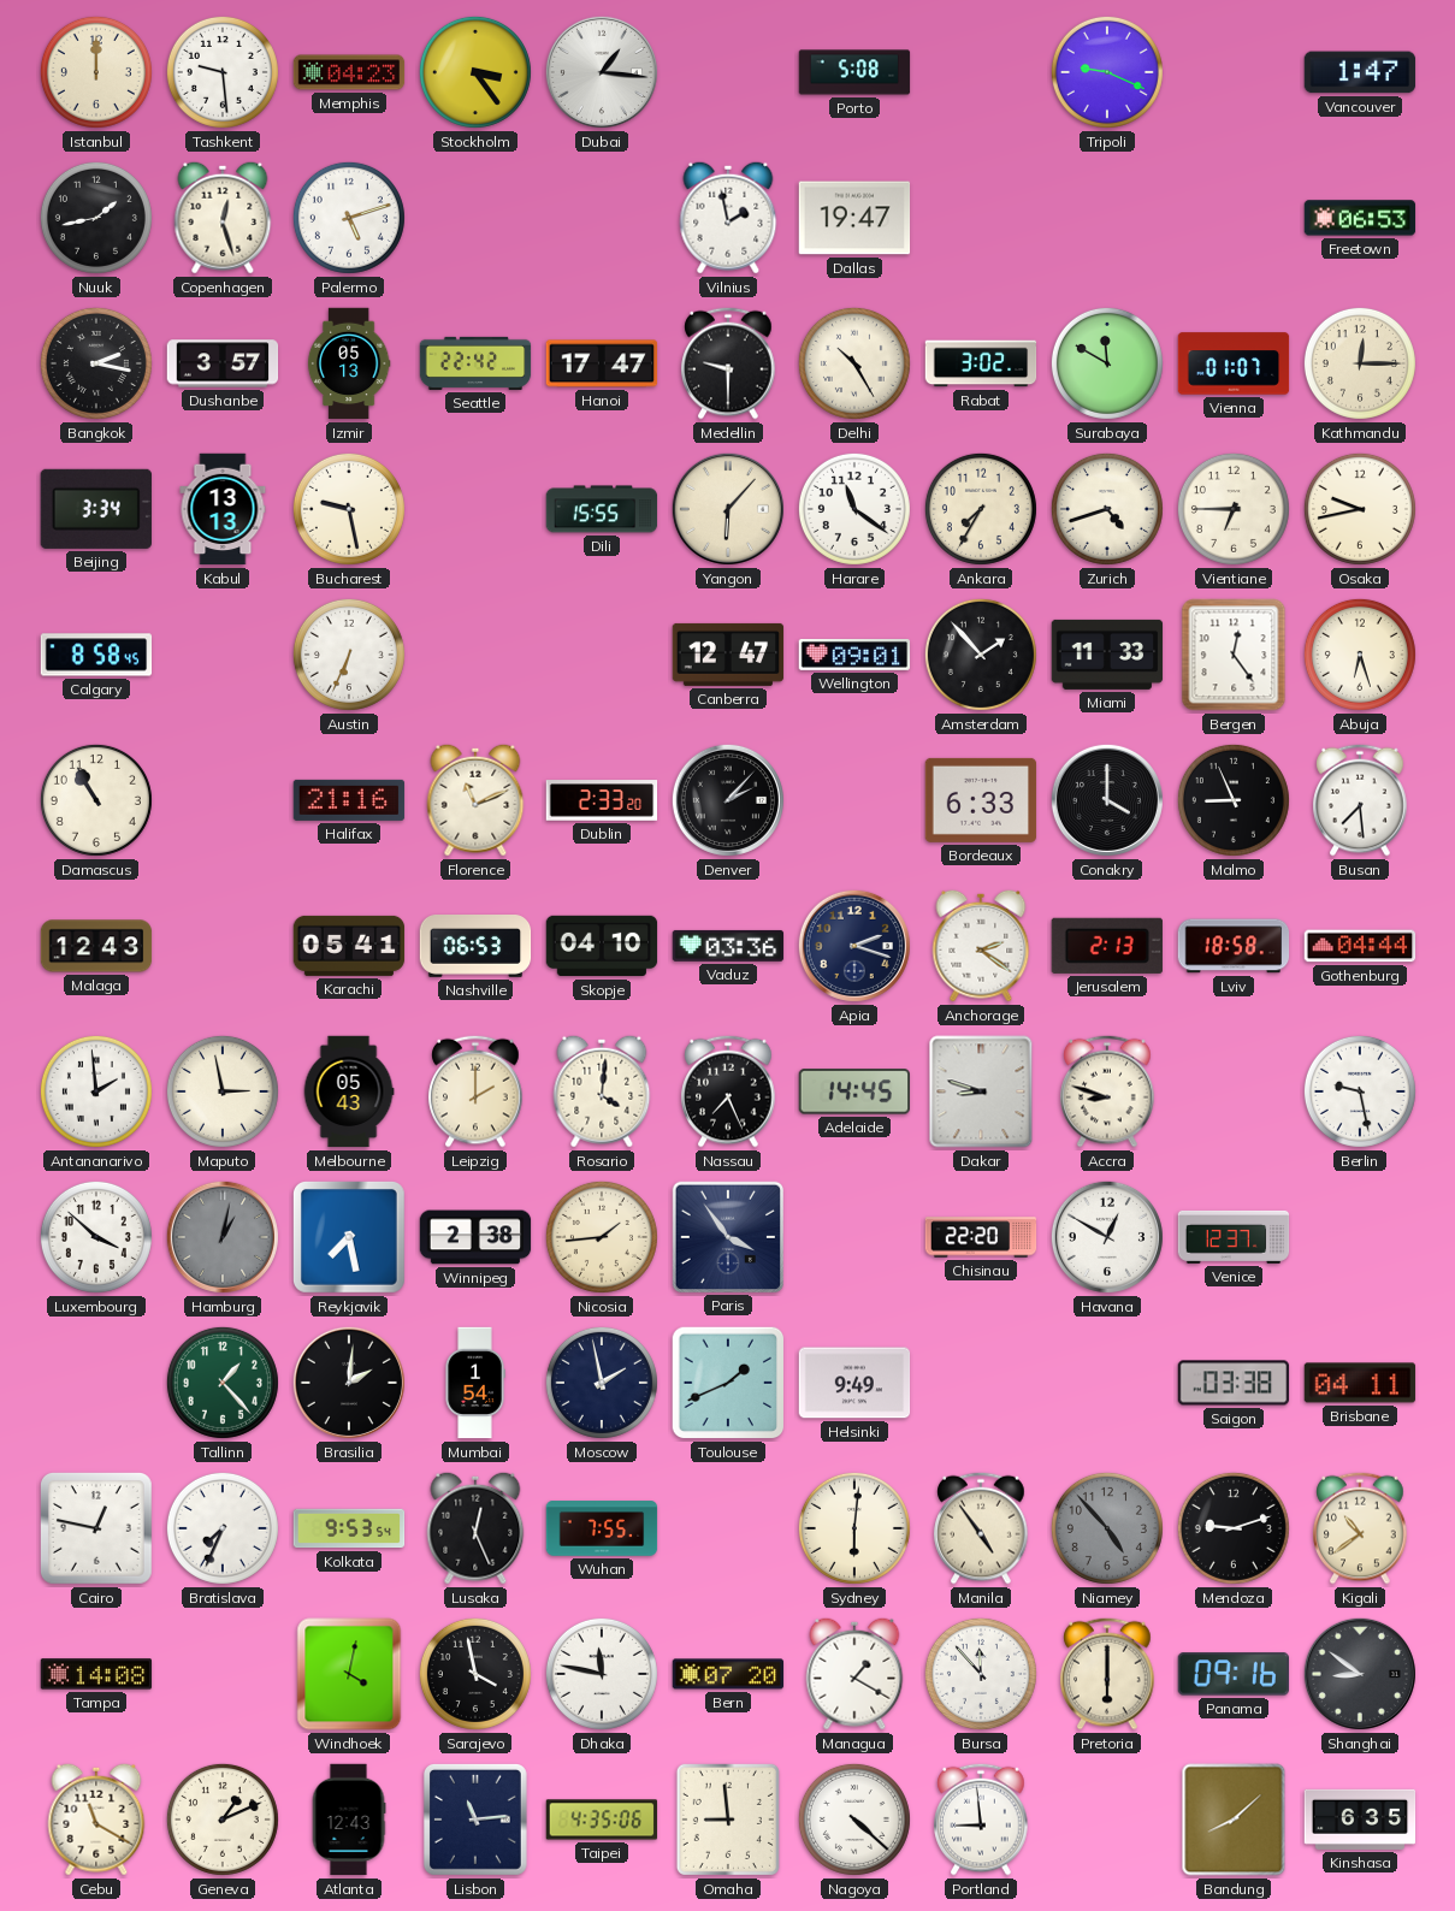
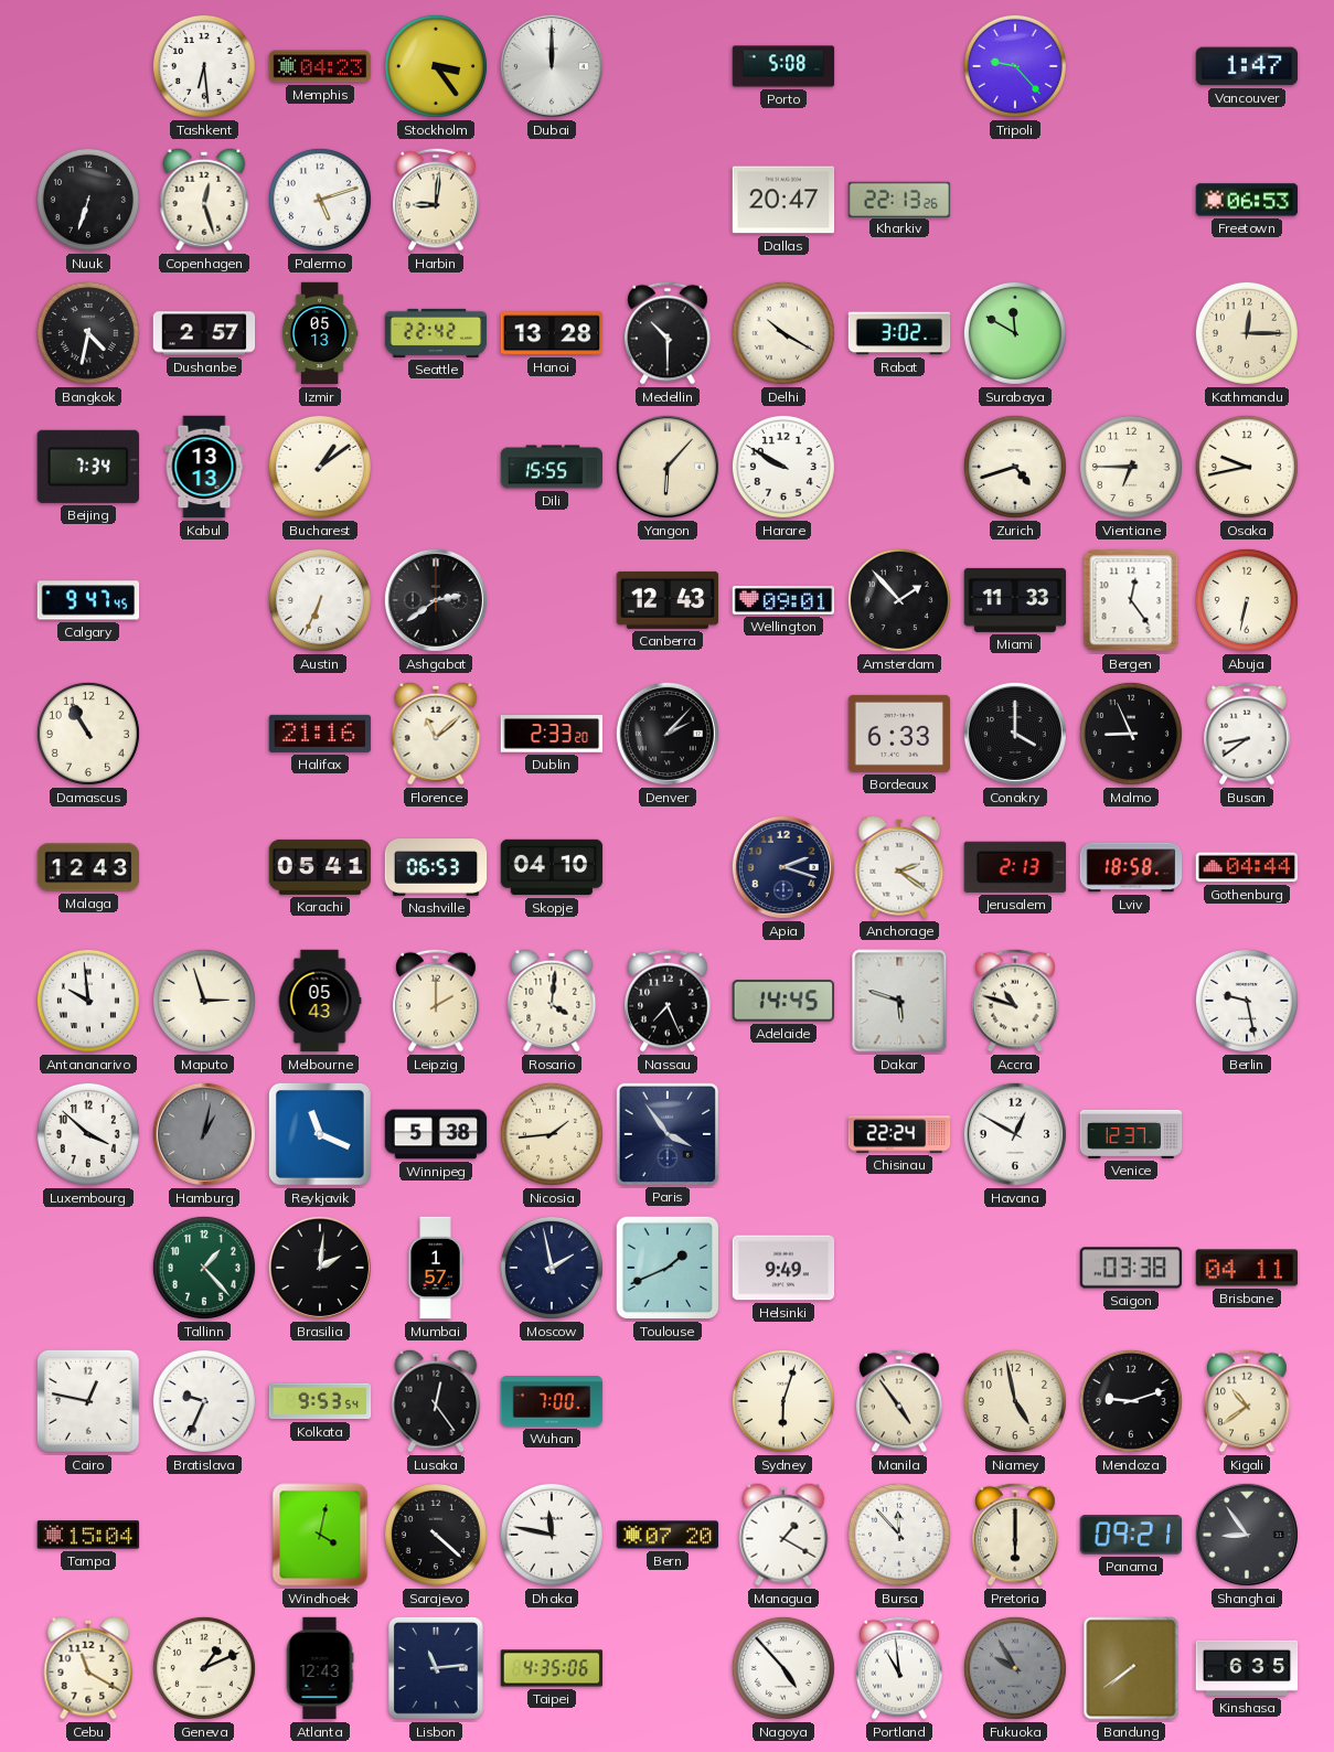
Istanbul: 12:00 -> none
Tashkent: 9:29 -> 6:29
Dubai: 1:16 -> 12:00
Tripoli: 9:19 -> 9:23
Nuuk: 1:43 -> 6:33
Harbin: none -> 9:01
Vilnius: 1:58 -> none
Dallas: 19:47 -> 20:47
Kharkiv: none -> 22:13
Bangkok: 2:17 -> 4:32
Dushanbe: 3:57 -> 2:57
Hanoi: 17:47 -> 13:28
Medellin: 9:30 -> 10:30
Delhi: 10:25 -> 10:20
Vienna: 01:07 -> none
Beijing: 3:34 -> 7:34
Bucharest: 9:28 -> 1:09
Harare: 11:21 -> 9:50
Ankara: 7:35 -> none
Calgary: 8:58 -> 9:47
Ashgabat: none -> 2:39
Canberra: 12:47 -> 12:43
Abuja: 6:27 -> 6:32
Florence: 11:11 -> 11:08
Busan: 7:29 -> 8:39
Vaduz: 03:36 -> none
Antananarivo: 1:59 -> 9:59
Maputo: 2:58 -> 2:57
Dakar: 8:48 -> 5:48
Accra: 8:48 -> 10:48
Reykjavik: 7:28 -> 11:19
Winnipeg: 2:38 -> 5:38
Chisinau: 22:20 -> 22:24
Mumbai: 1:54 -> 1:57
Bratislava: 7:34 -> 9:34
Lusaka: 12:26 -> 12:24
Wuhan: 7:55 -> 7:00
Sydney: 6:01 -> 6:03
Niamey: 4:53 -> 4:58
Niamey dial: grey -> cream
Tampa: 14:08 -> 15:04
Sarajevo: 3:58 -> 4:22
Panama: 09:16 -> 09:21
Shanghai: 8:51 -> 8:54
Omaha: 8:59 -> none
Nagoya: 4:22 -> 4:53
Portland: 8:59 -> 10:59
Fukuoka: none -> 9:55
Bandung: 8:08 -> 7:39
